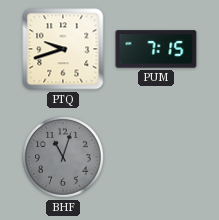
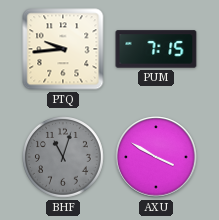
PTQ: 9:42 -> 9:44
AXU: none -> 3:50
